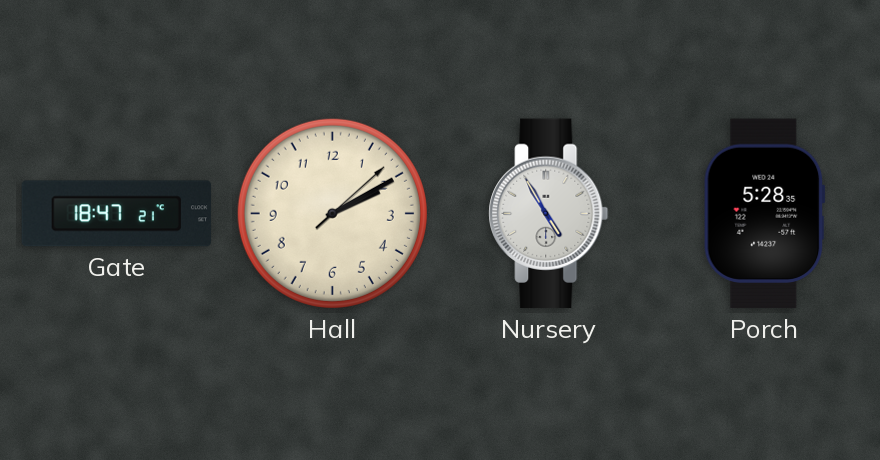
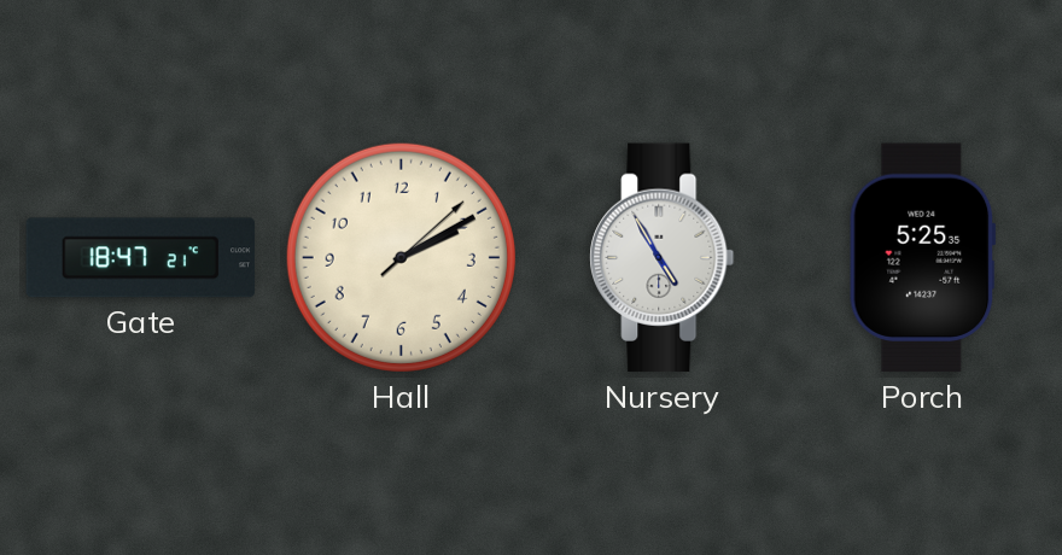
Porch: 5:28 -> 5:25
